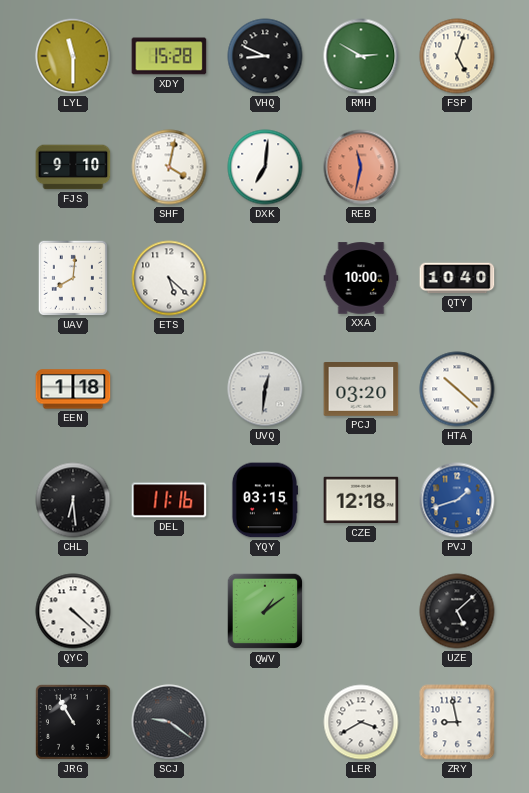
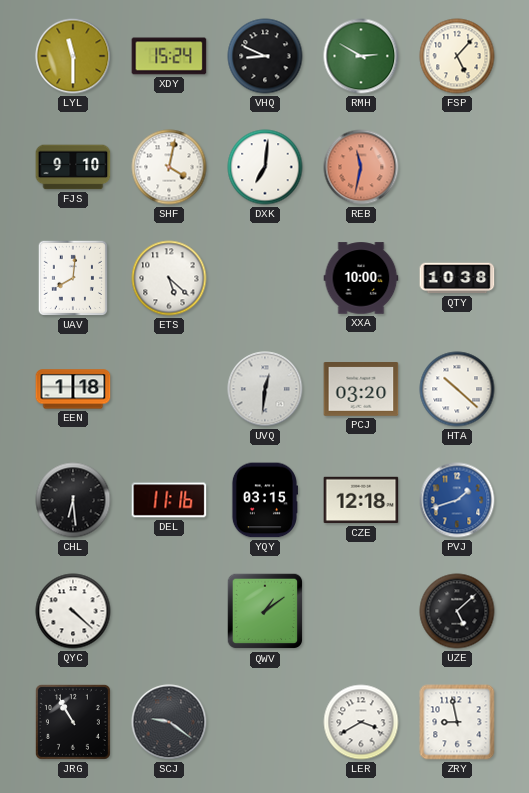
XDY: 15:28 -> 15:24
FSP: 5:03 -> 5:07
QTY: 10:40 -> 10:38
